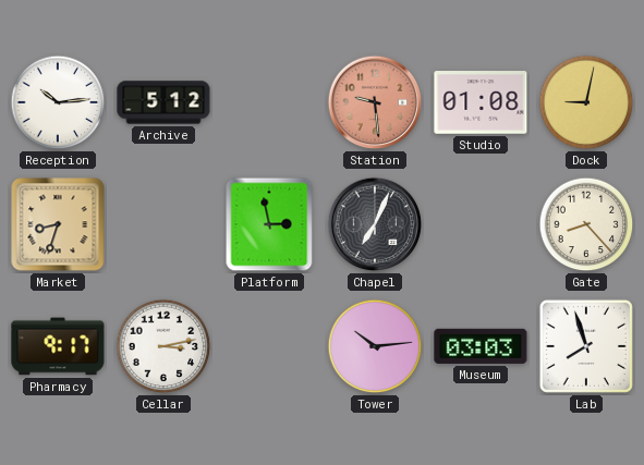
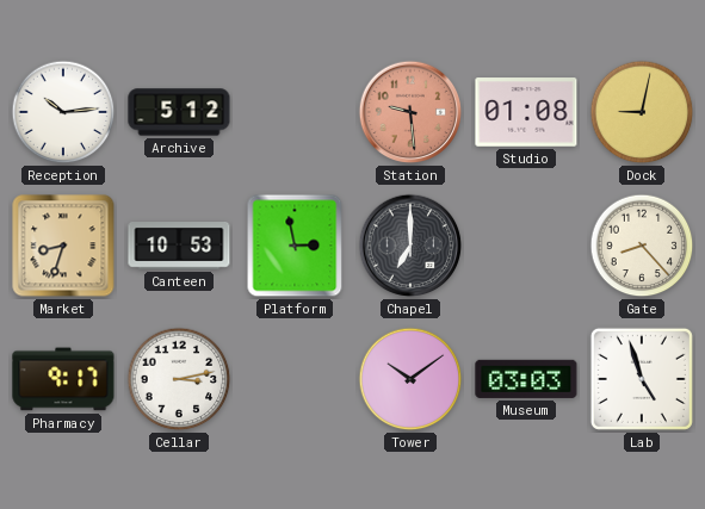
Canteen: none -> 10:53
Chapel: 7:04 -> 7:00
Tower: 10:14 -> 10:09
Lab: 7:57 -> 4:57
